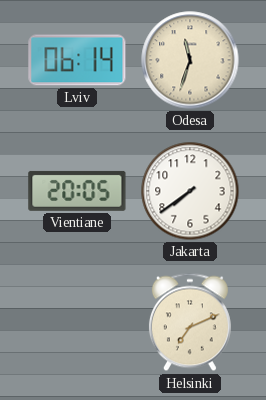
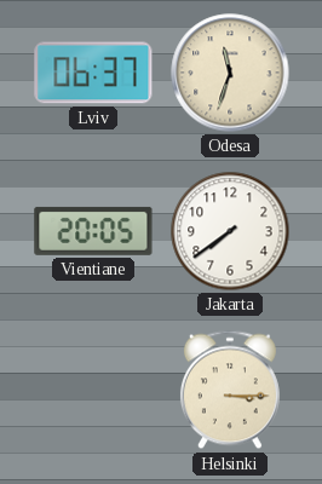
Lviv: 06:14 -> 06:37
Helsinki: 7:11 -> 3:15
